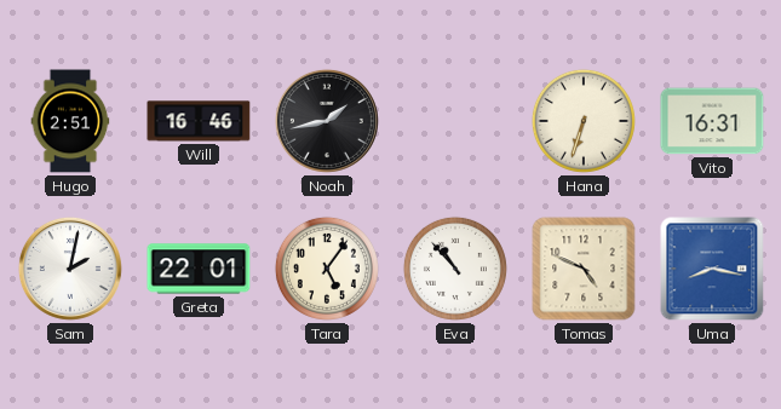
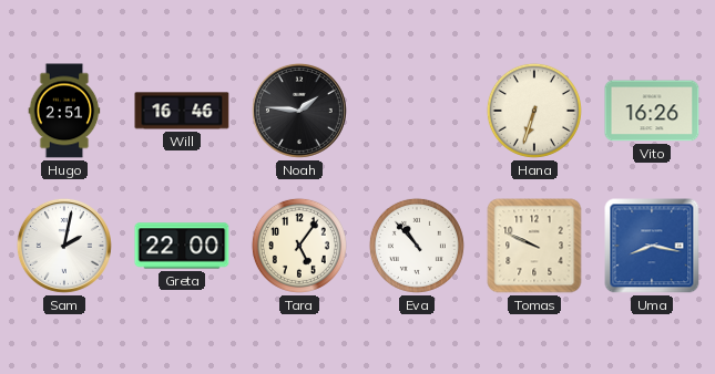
Noah: 1:43 -> 1:46
Vito: 16:31 -> 16:26
Greta: 22:01 -> 22:00
Tomas: 4:49 -> 9:49
